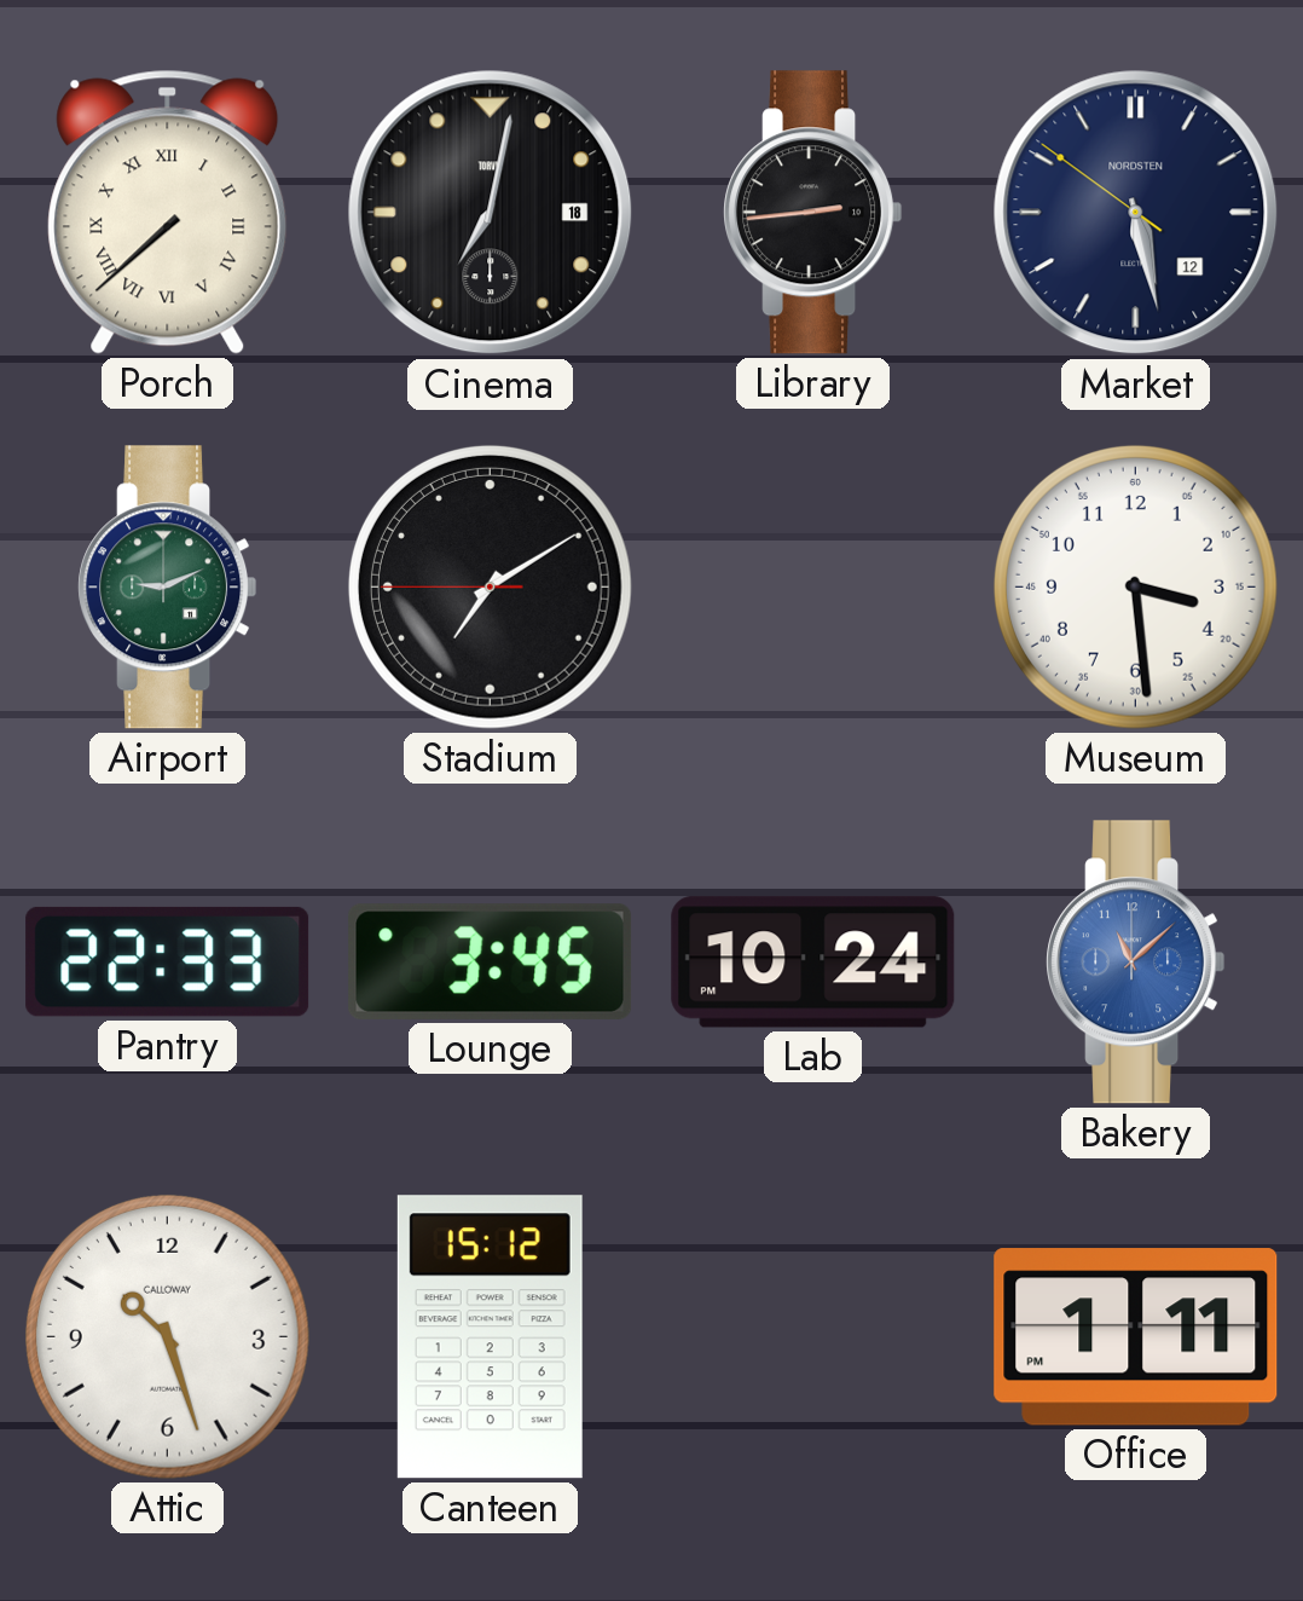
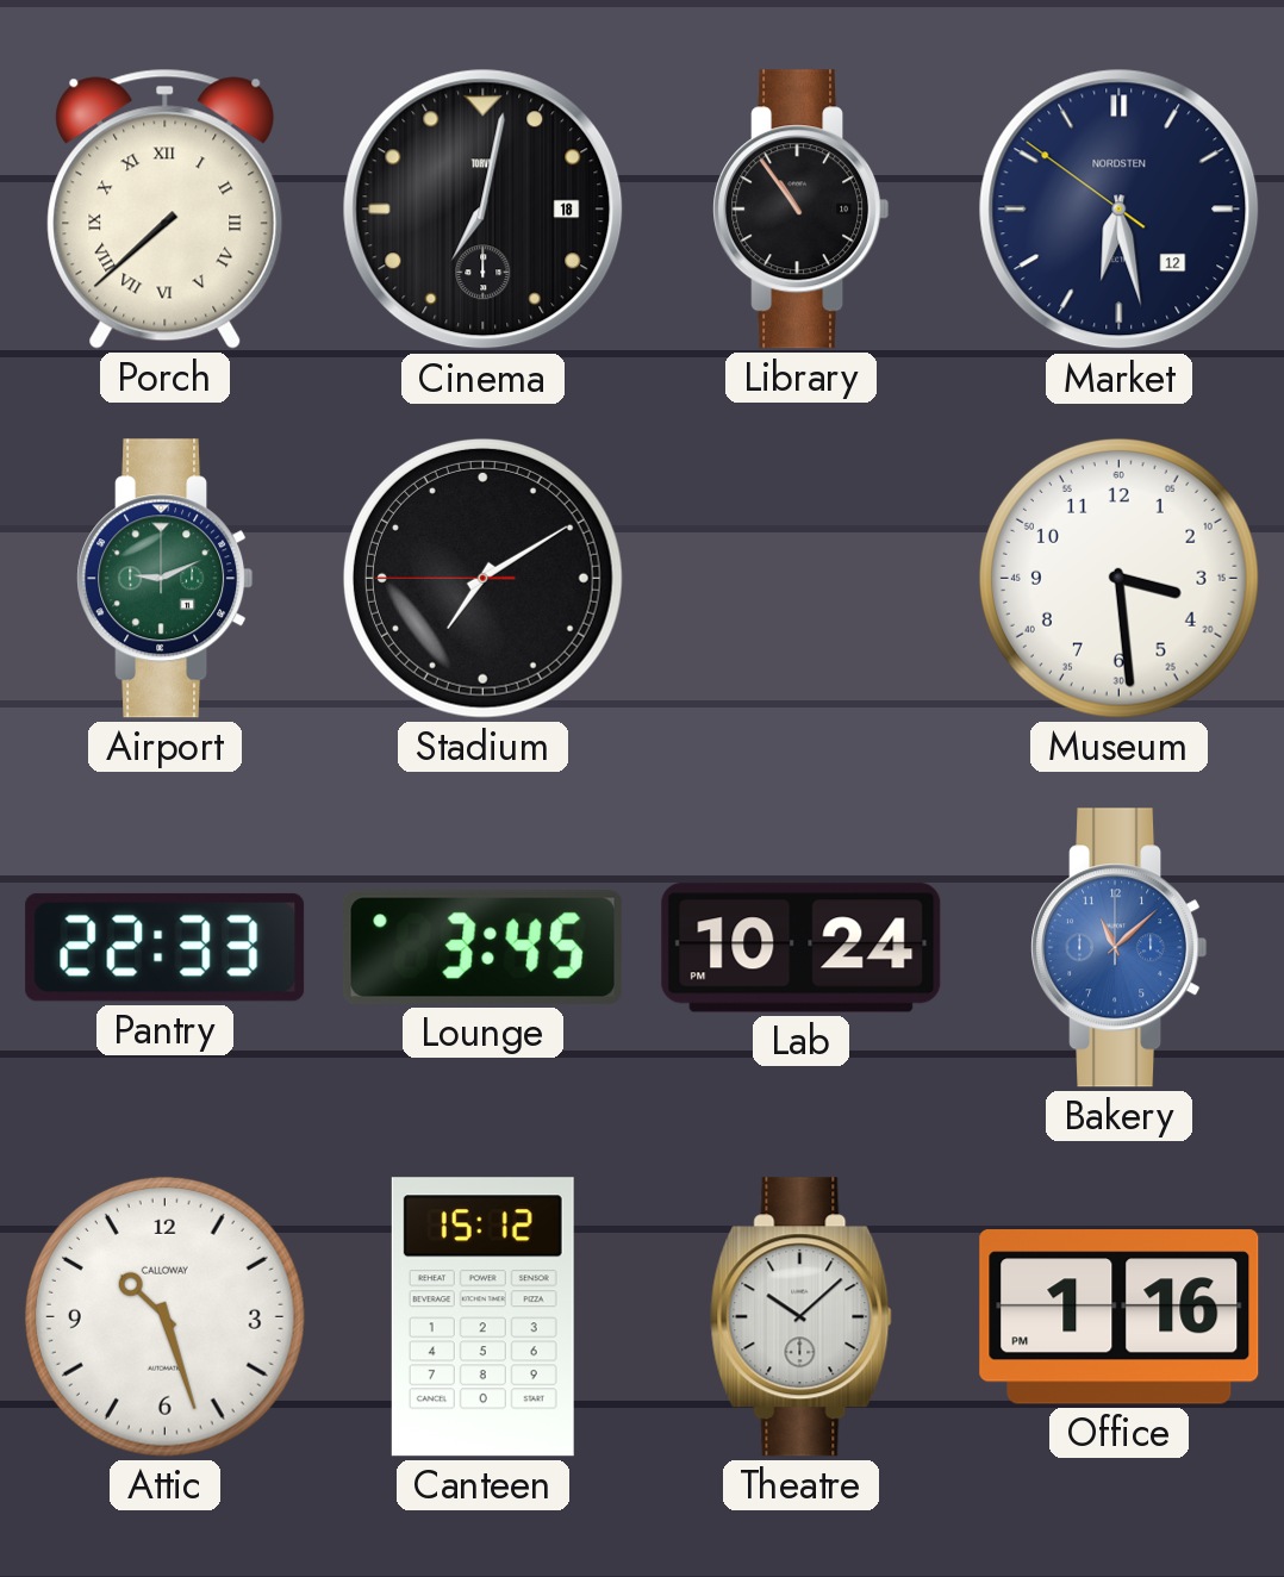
Library: 2:44 -> 10:54
Market: 5:27 -> 6:27
Theatre: none -> 10:08
Office: 1:11 -> 1:16
